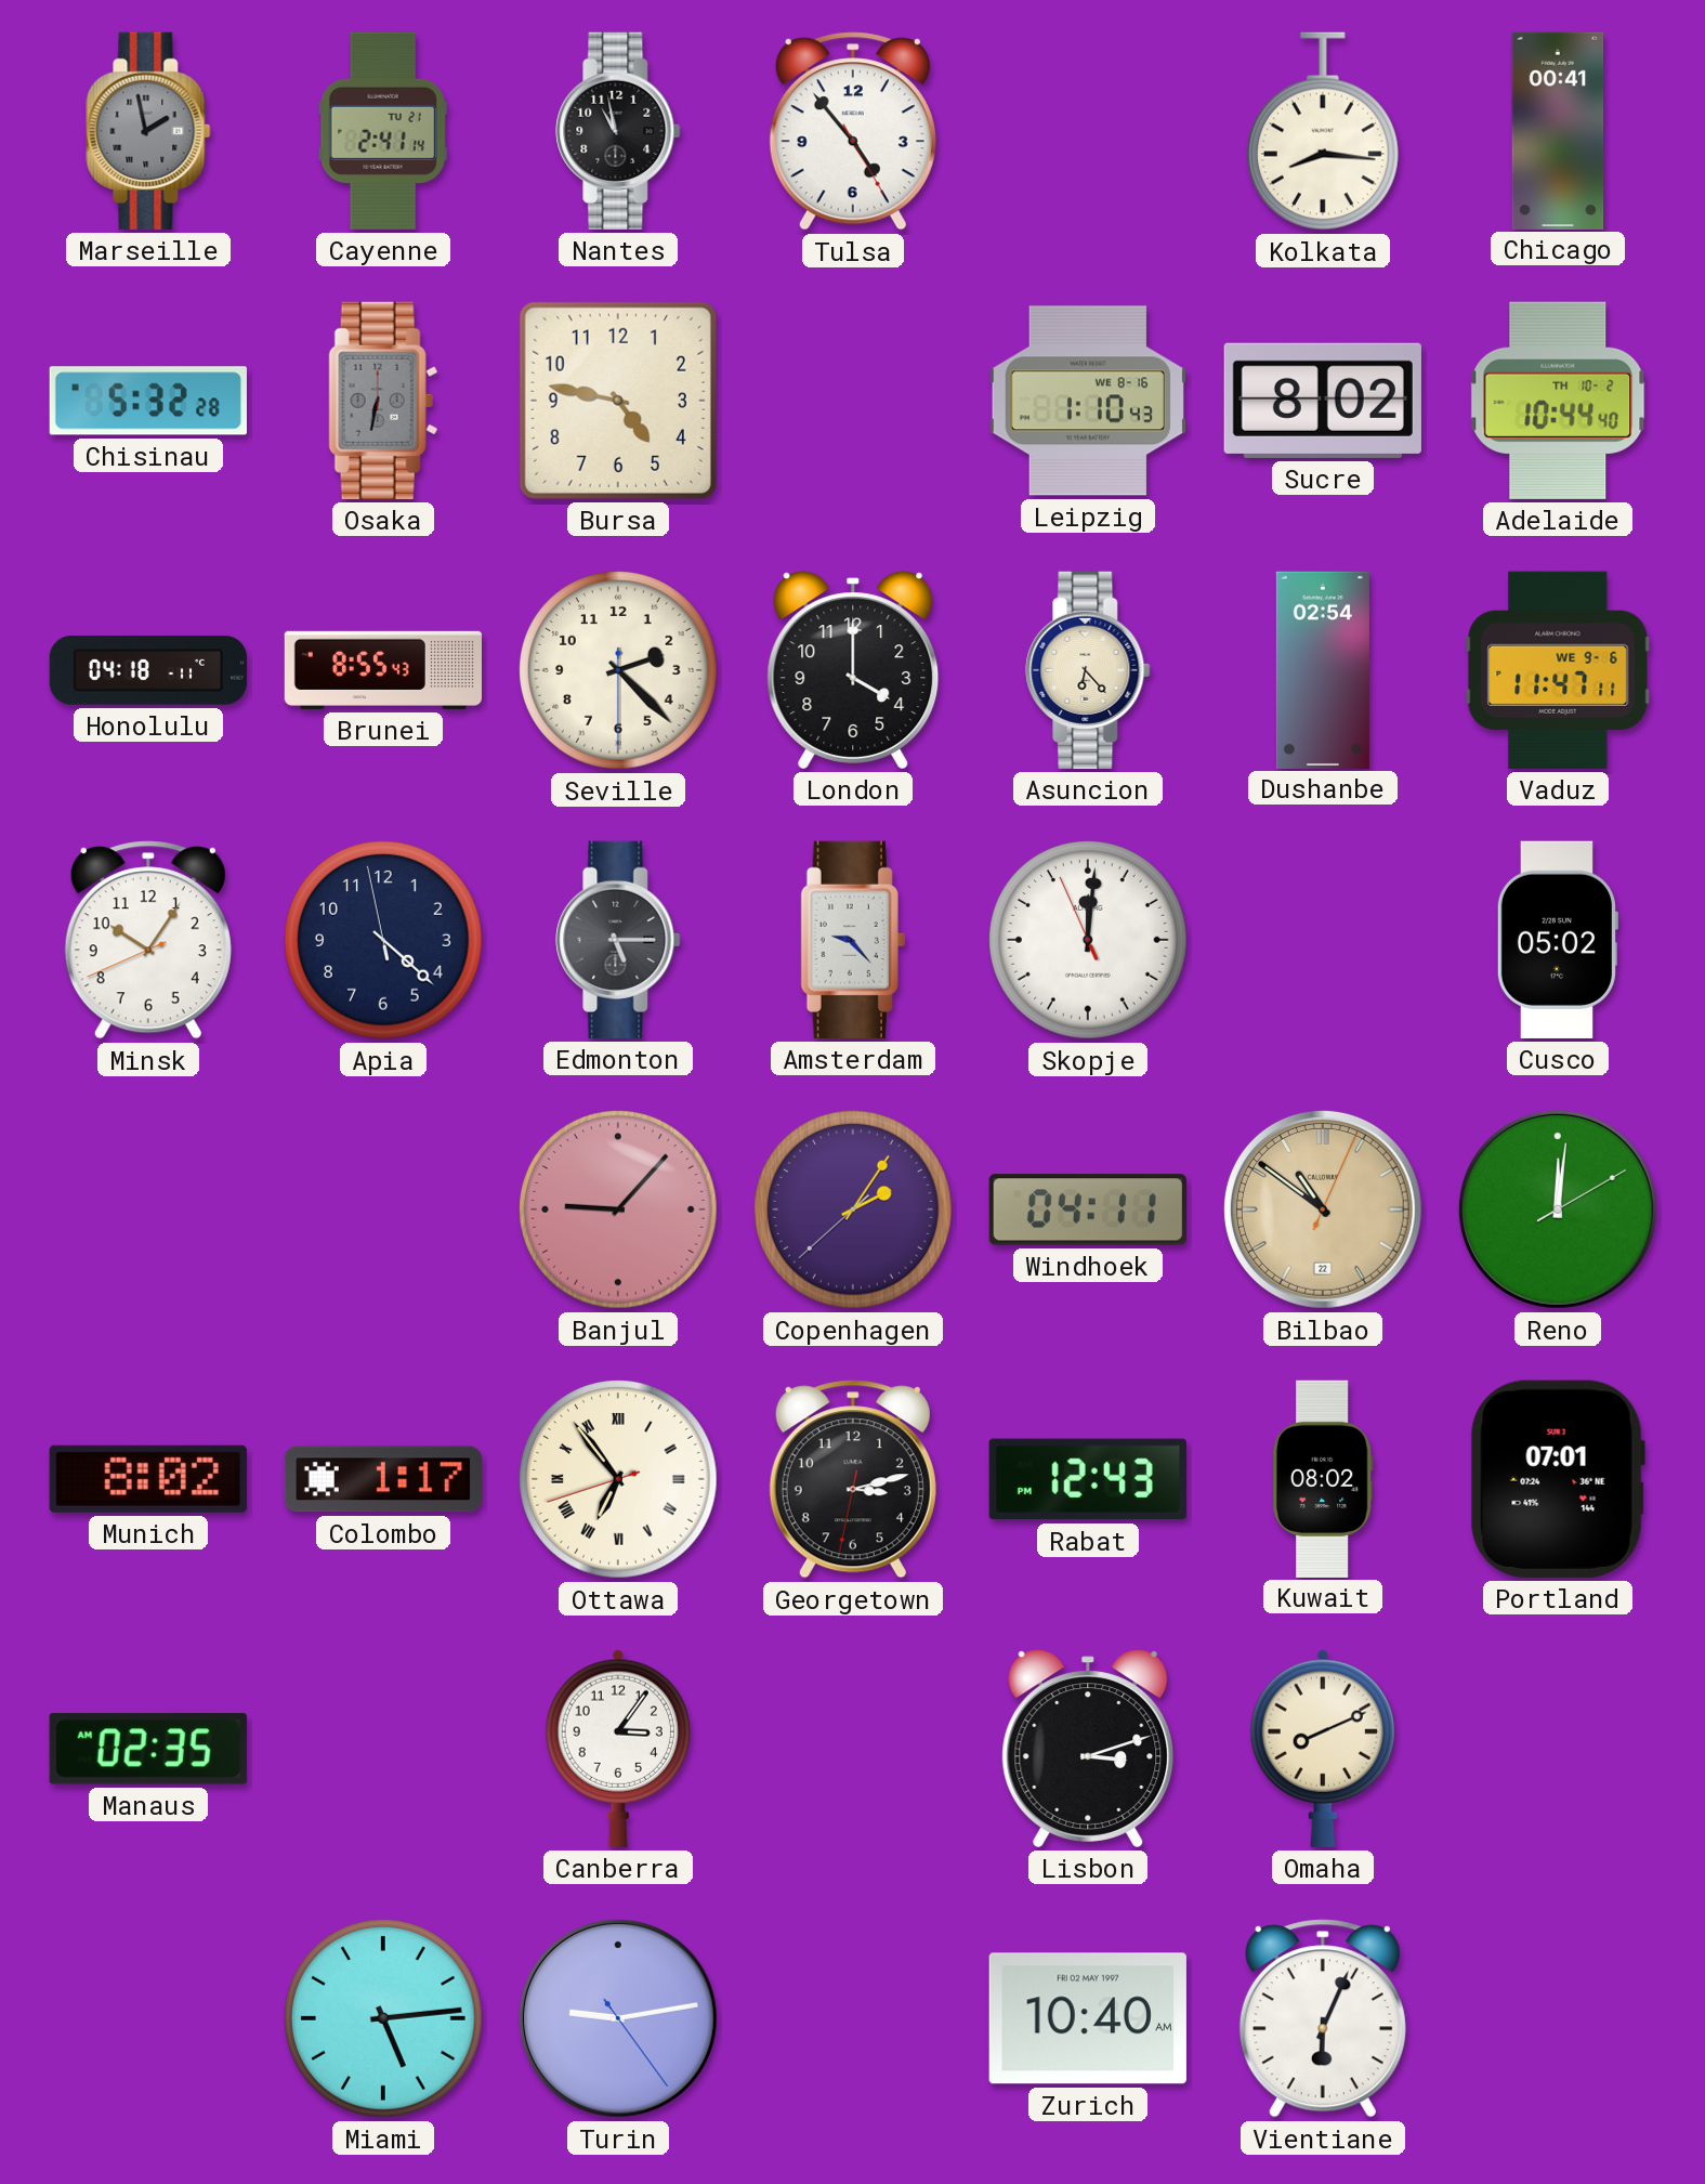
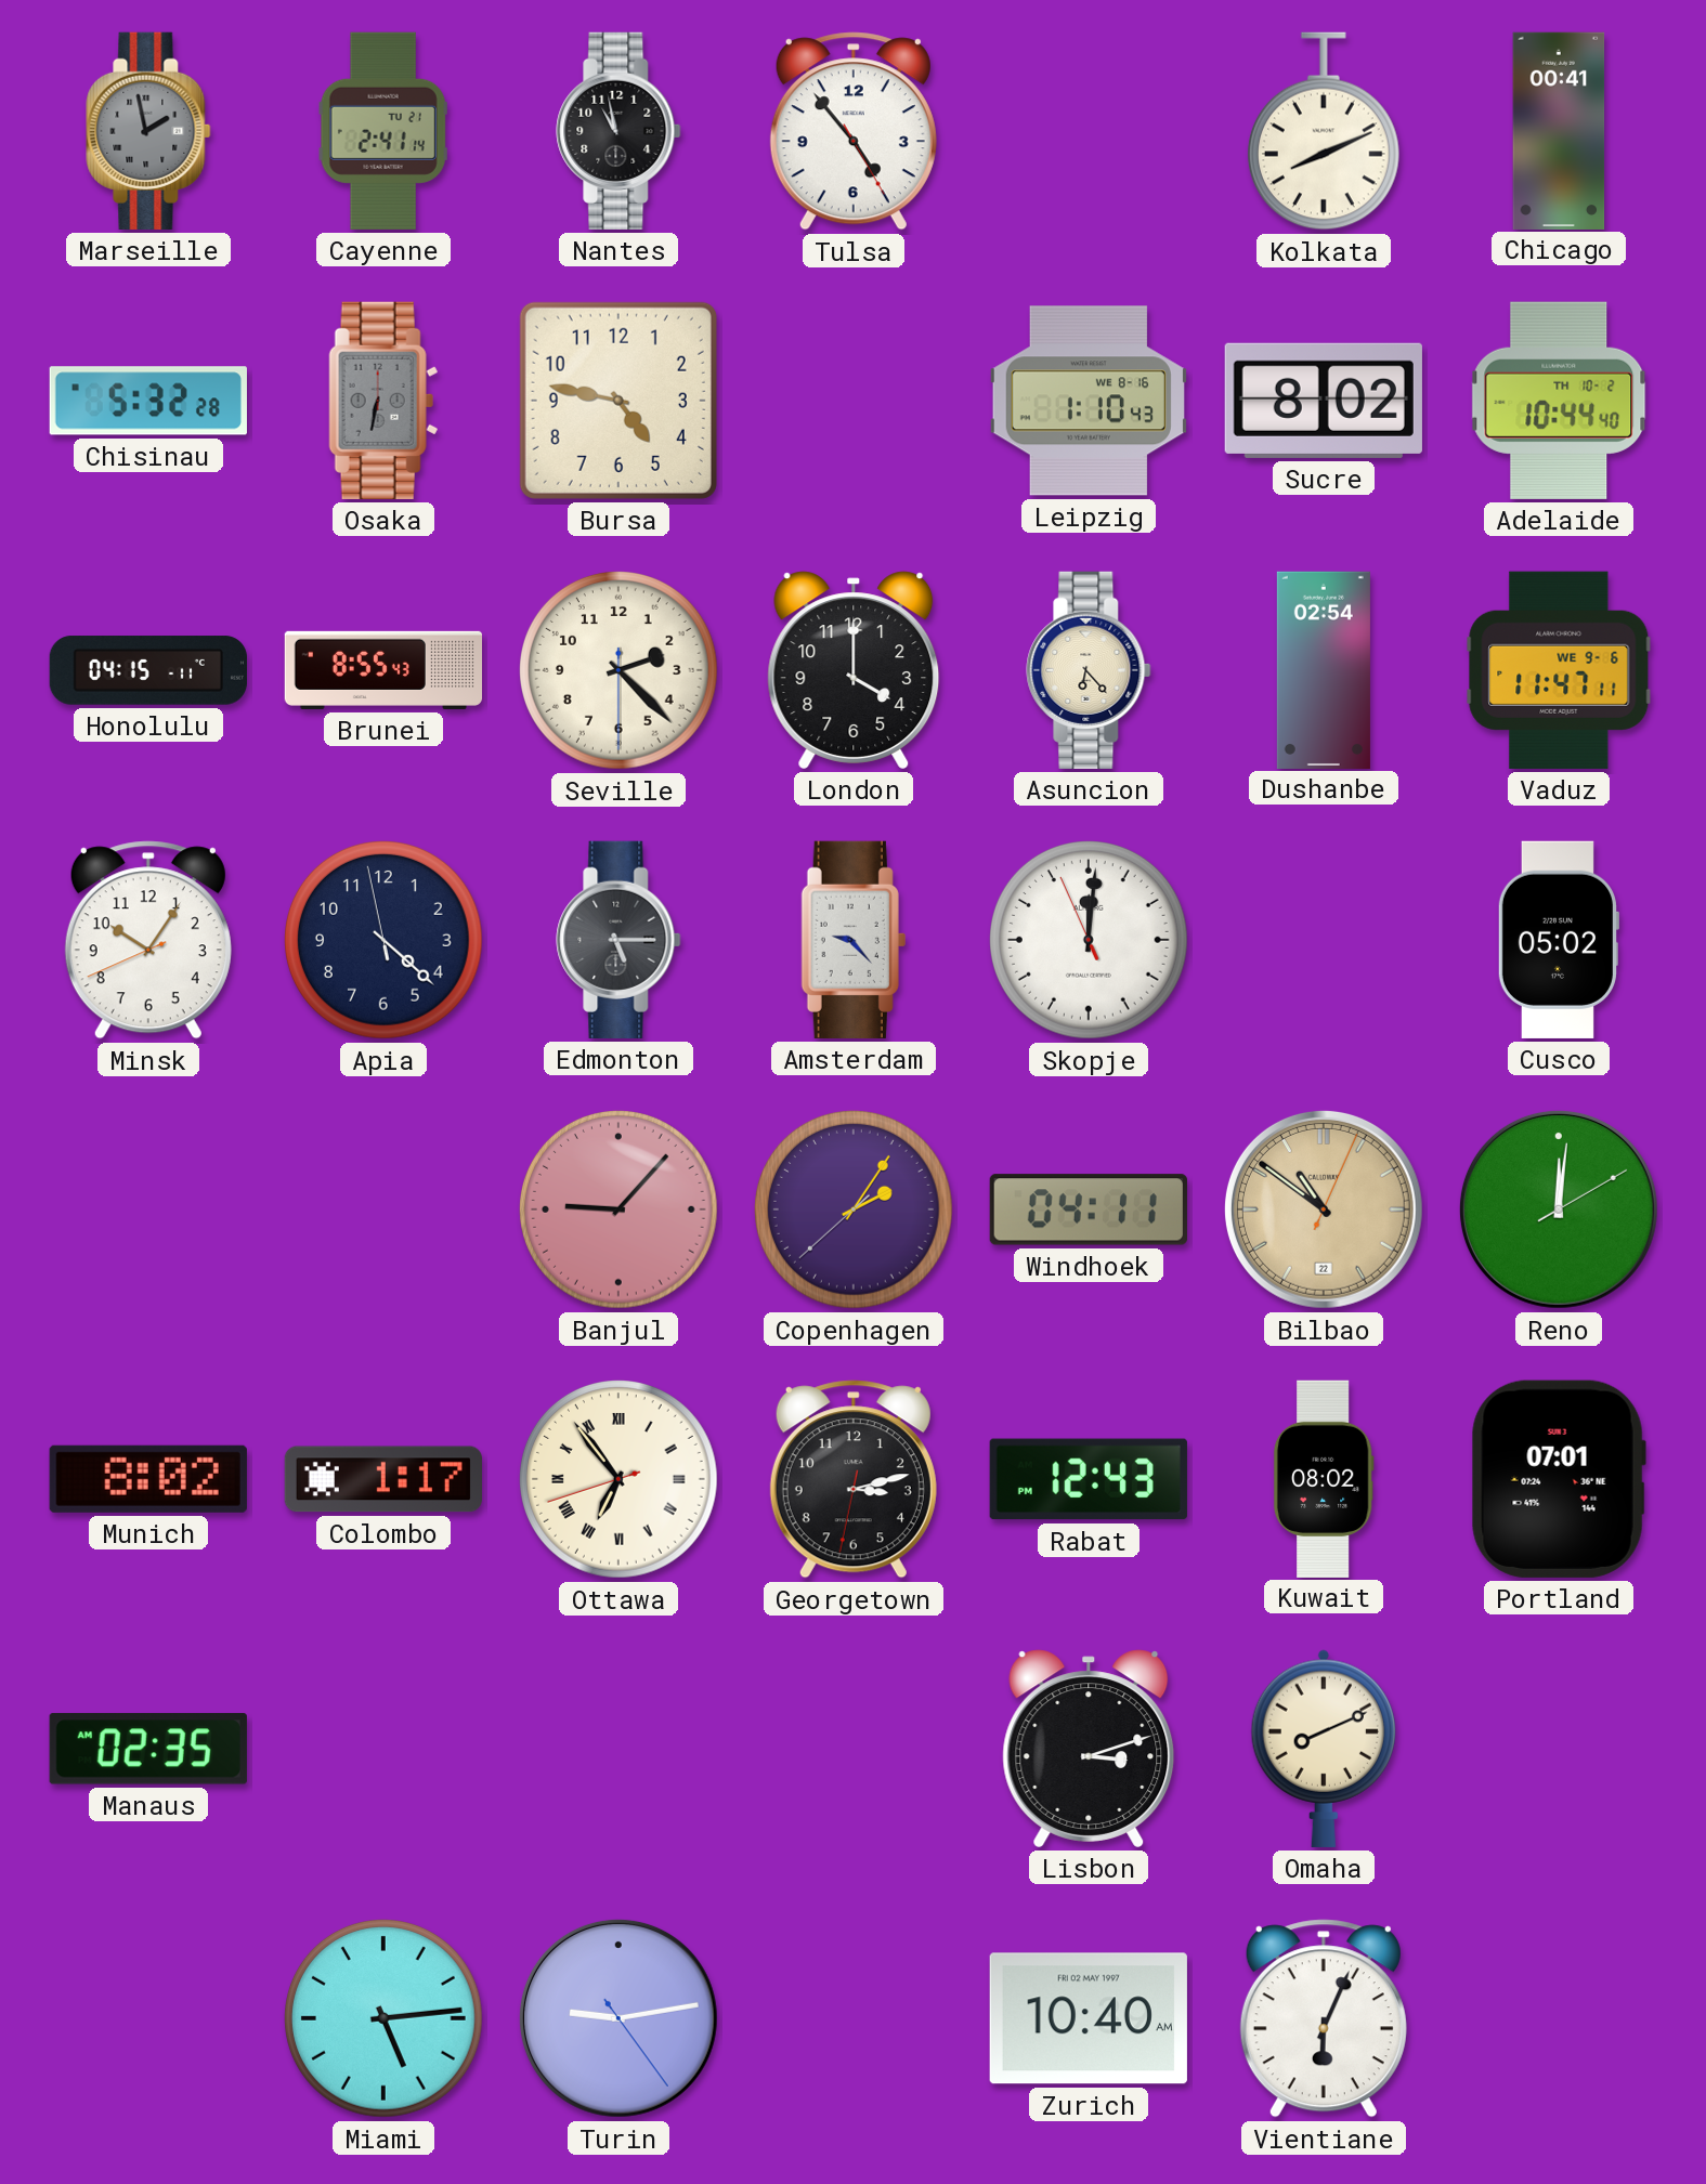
Kolkata: 8:16 -> 8:11
Honolulu: 04:18 -> 04:15
Canberra: 3:06 -> none
